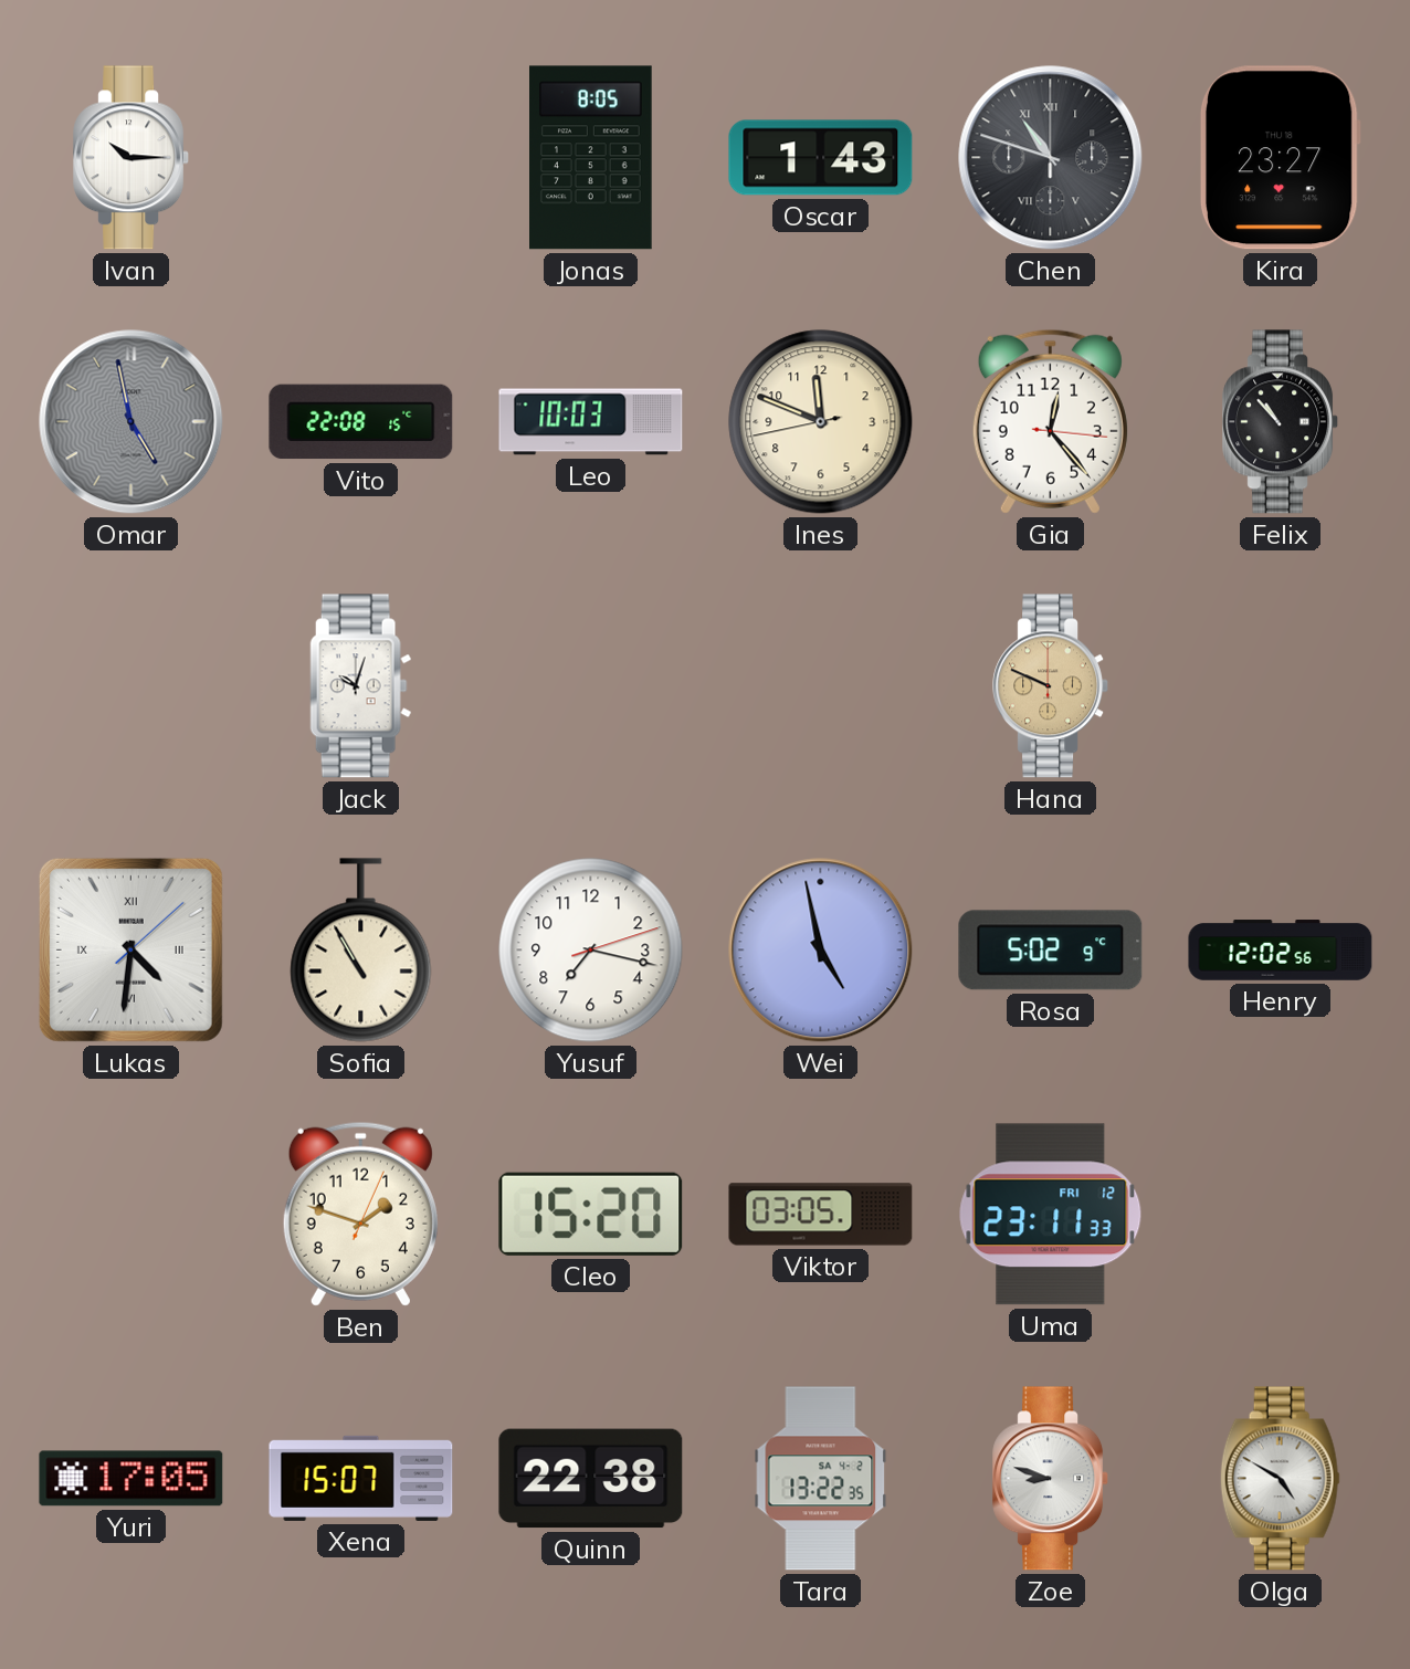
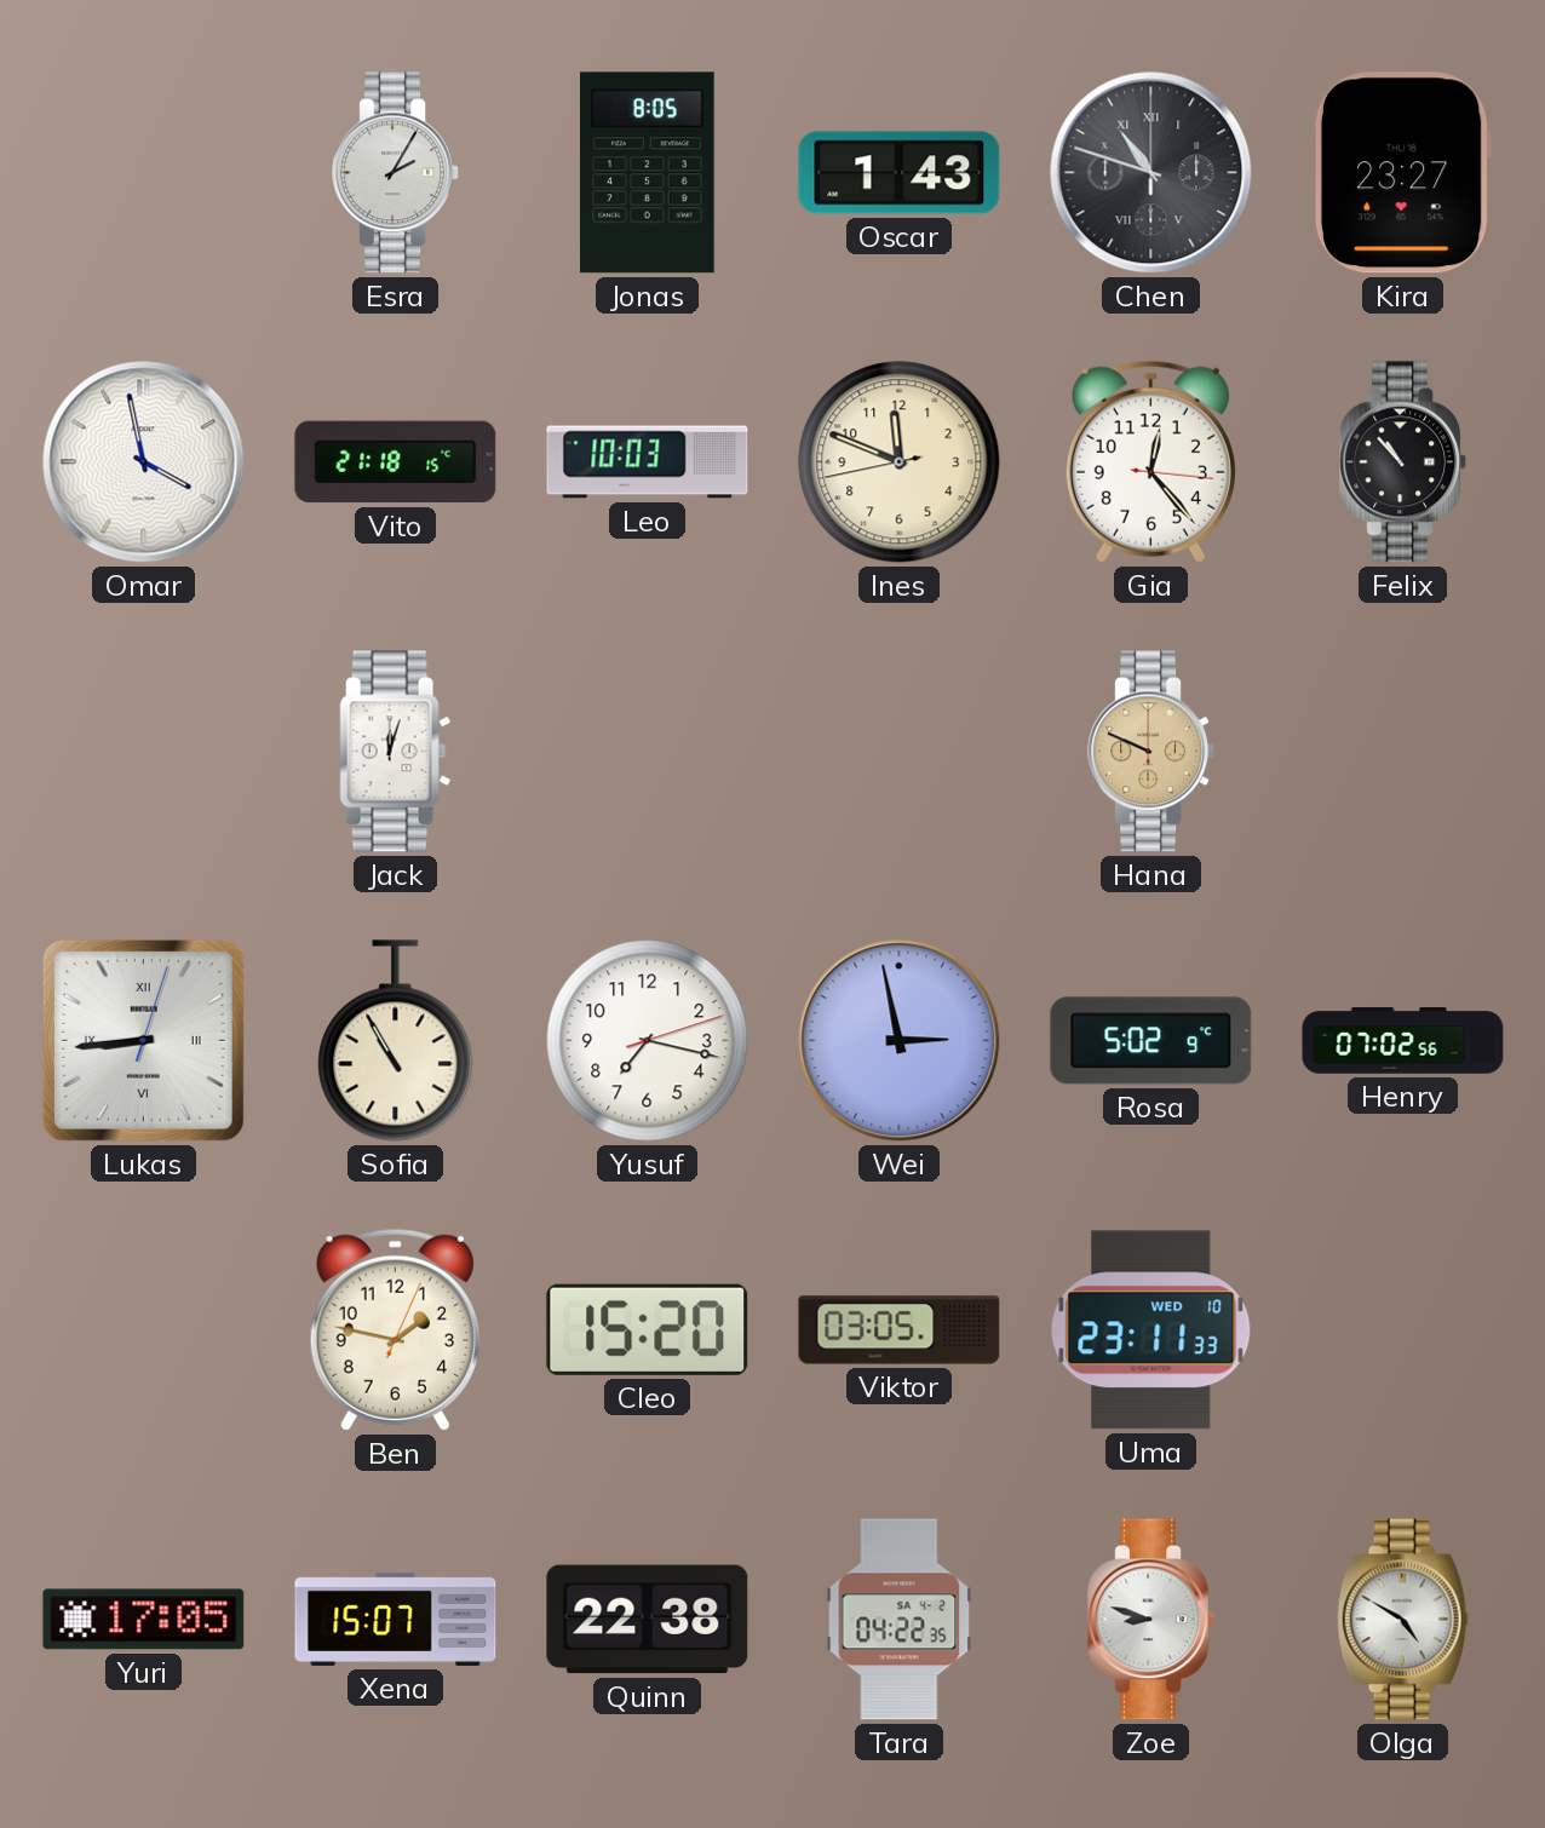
Ivan: 10:15 -> none
Esra: none -> 2:05
Omar: 4:58 -> 3:58
Omar dial: grey -> white
Vito: 22:08 -> 21:18
Jack: 10:03 -> 12:03
Lukas: 4:31 -> 8:44
Wei: 4:58 -> 2:58
Henry: 12:02 -> 07:02
Ben: 1:48 -> 1:47
Uma date: FRI 12 -> WED 10
Tara: 13:22 -> 04:22
